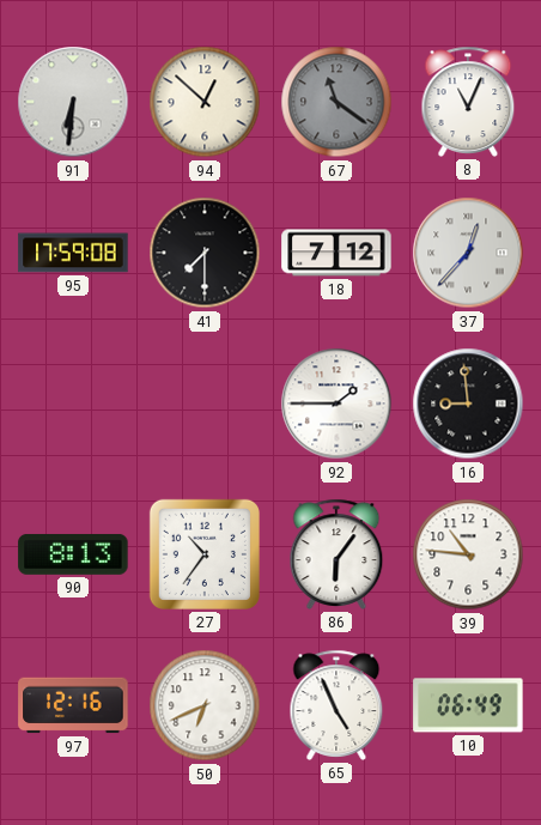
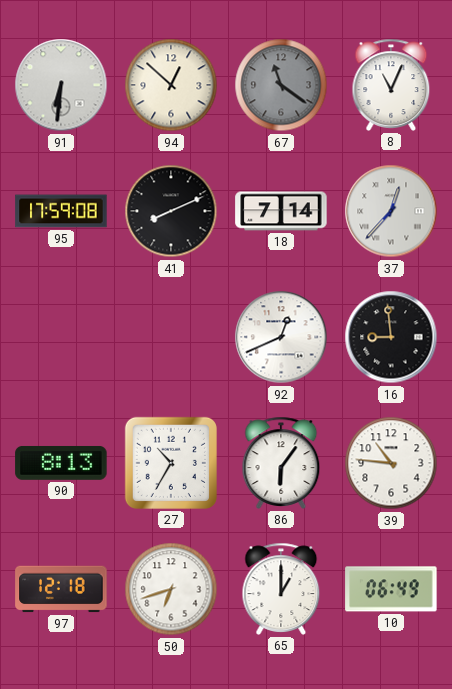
41: 7:30 -> 8:11
18: 7:12 -> 7:14
92: 1:45 -> 12:41
27: 10:36 -> 10:35
97: 12:16 -> 12:18
50: 6:41 -> 6:42
65: 4:56 -> 1:00
